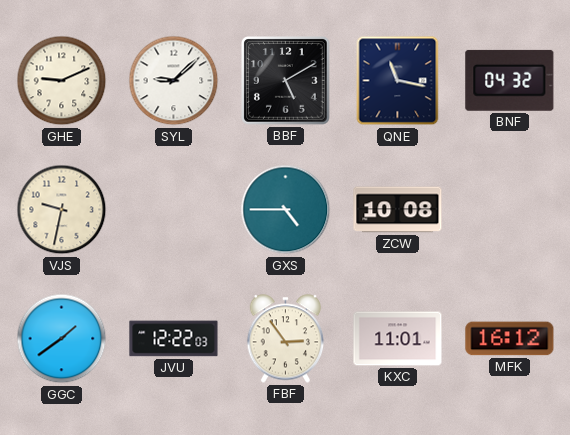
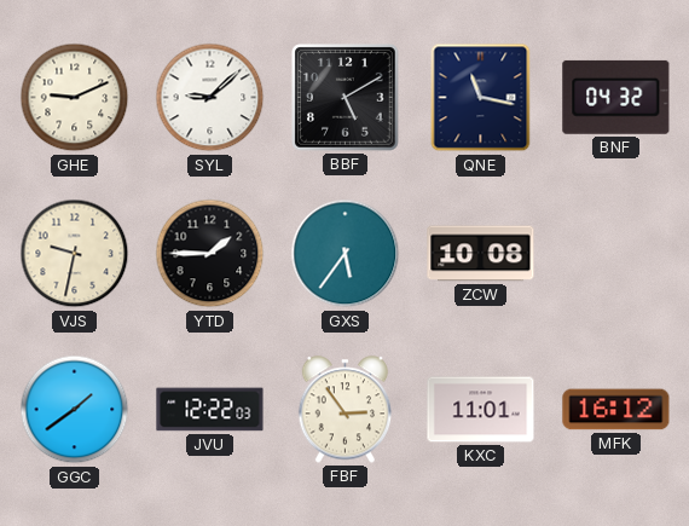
YTD: none -> 1:45
GXS: 4:45 -> 5:36
